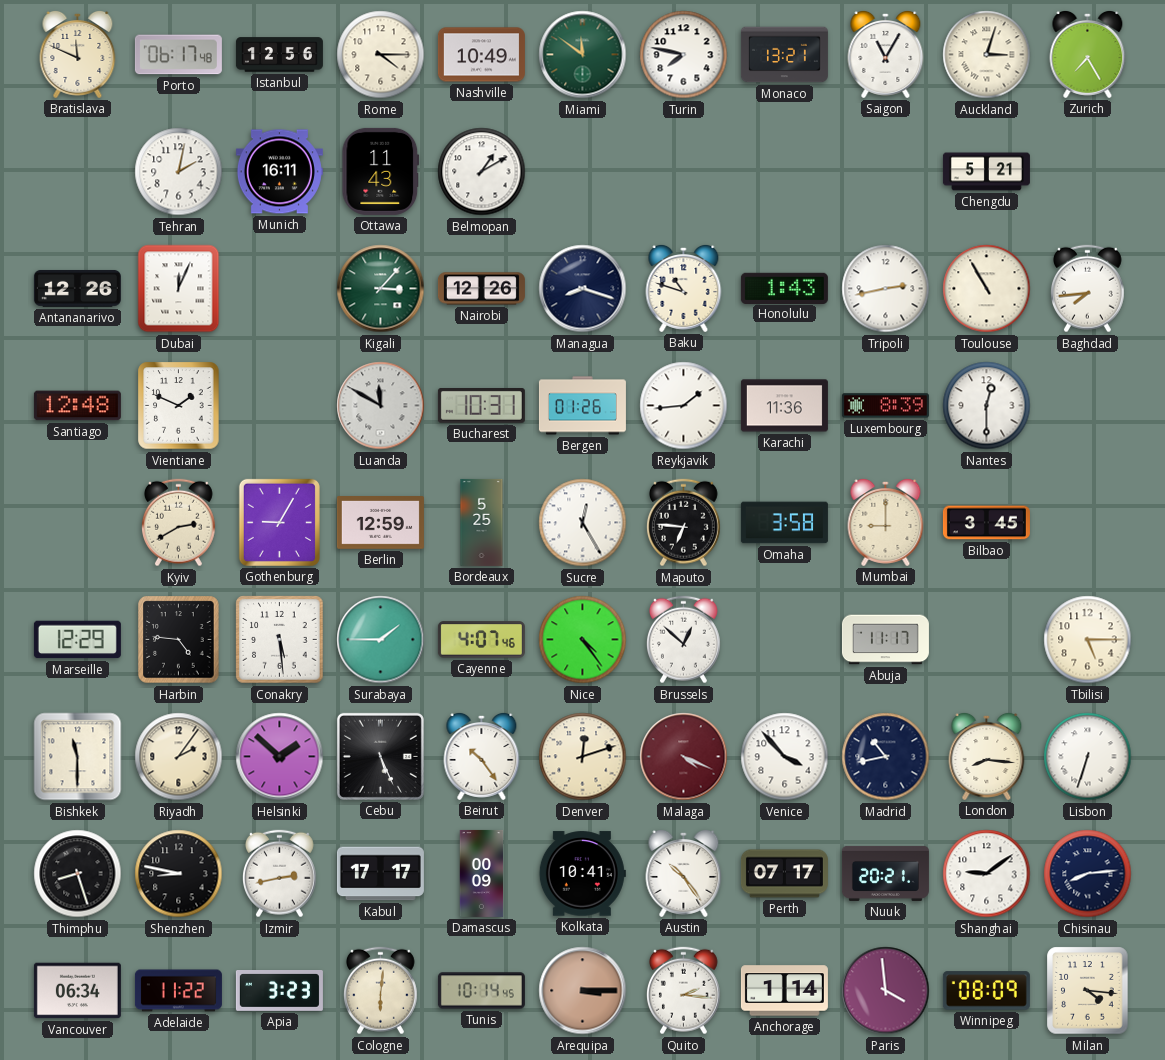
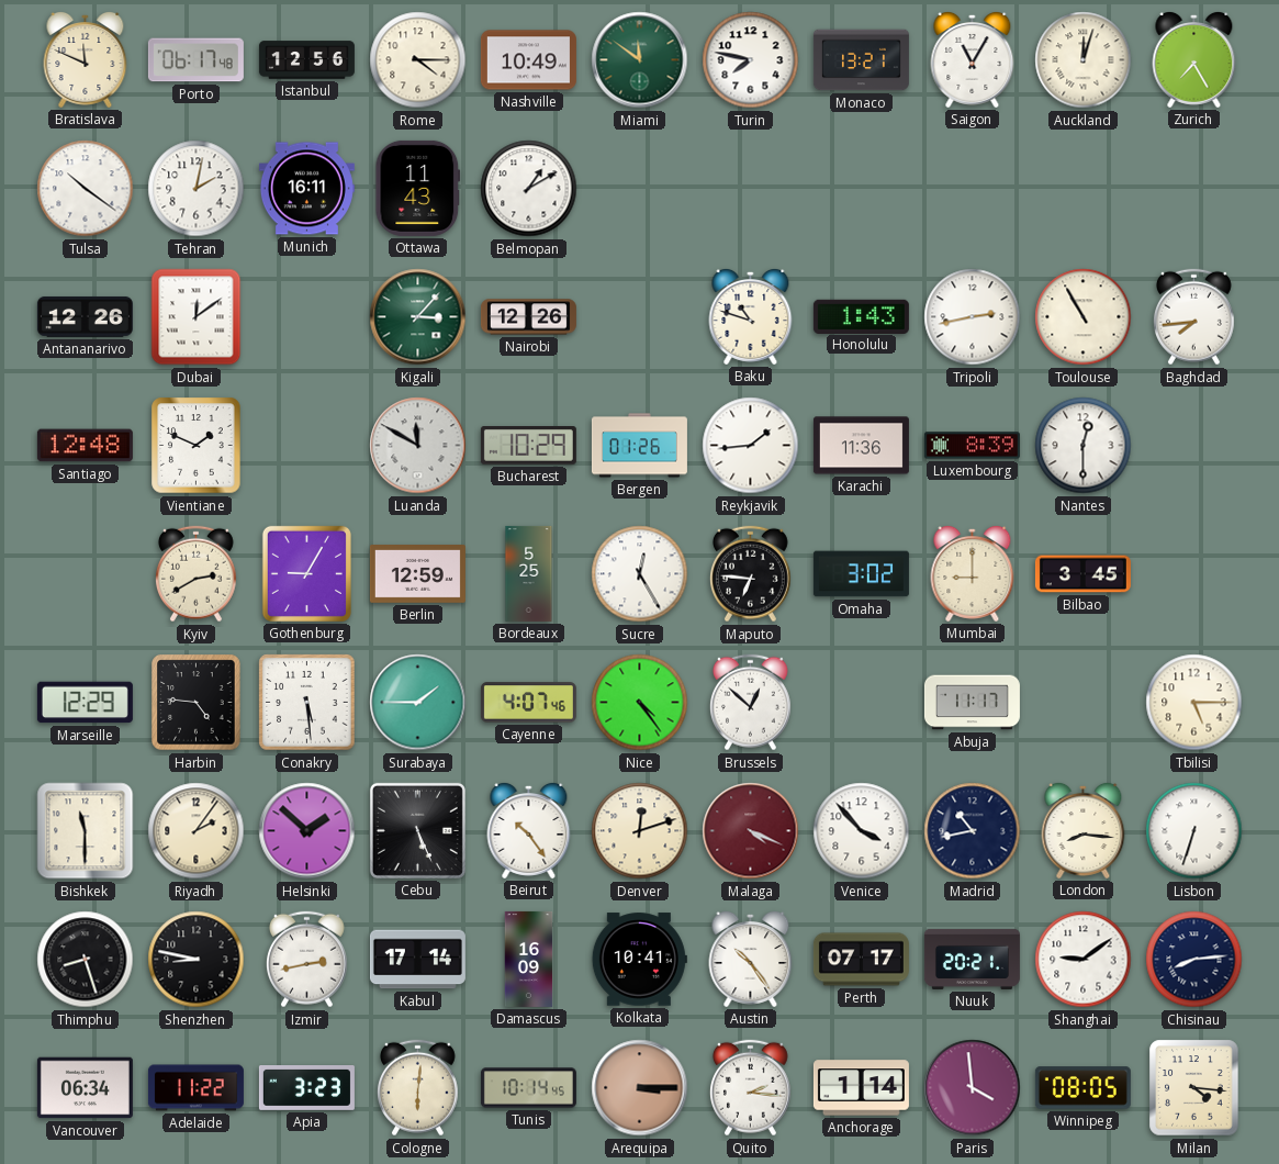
Auckland: 3:03 -> 12:03
Tulsa: none -> 10:21
Chengdu: 5:21 -> none
Dubai: 12:04 -> 12:09
Managua: 8:18 -> none
Bucharest: 10:31 -> 10:29
Omaha: 3:58 -> 3:02
Kabul: 17:17 -> 17:14
Damascus: 00:09 -> 16:09
Winnipeg: 08:09 -> 08:05
